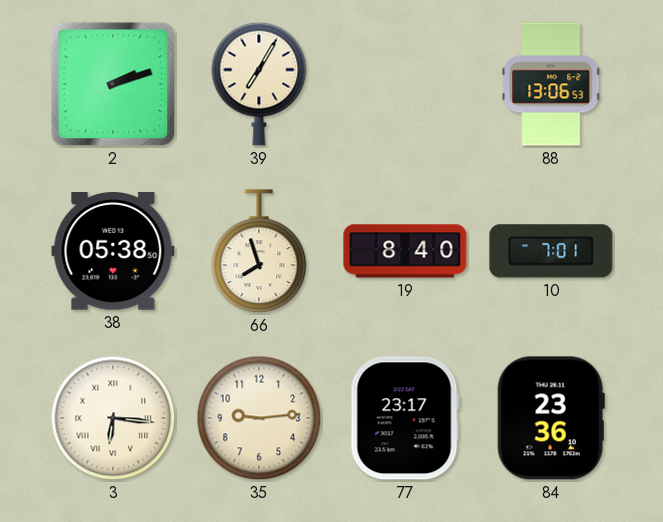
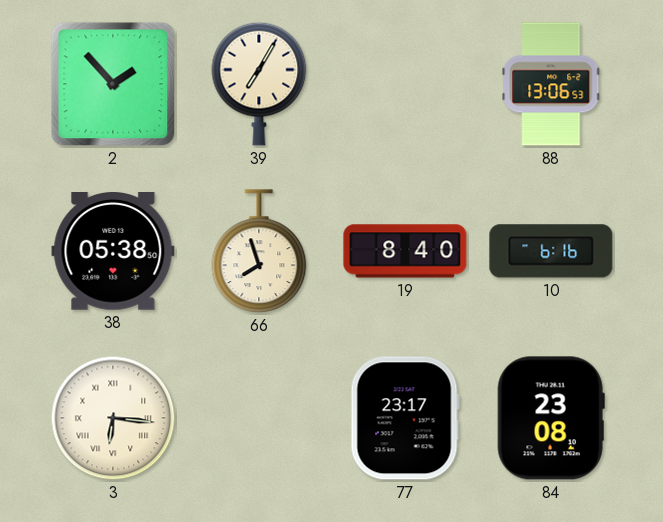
2: 2:12 -> 1:53
10: 7:01 -> 6:16
35: 9:14 -> none
84: 23:36 -> 23:08
